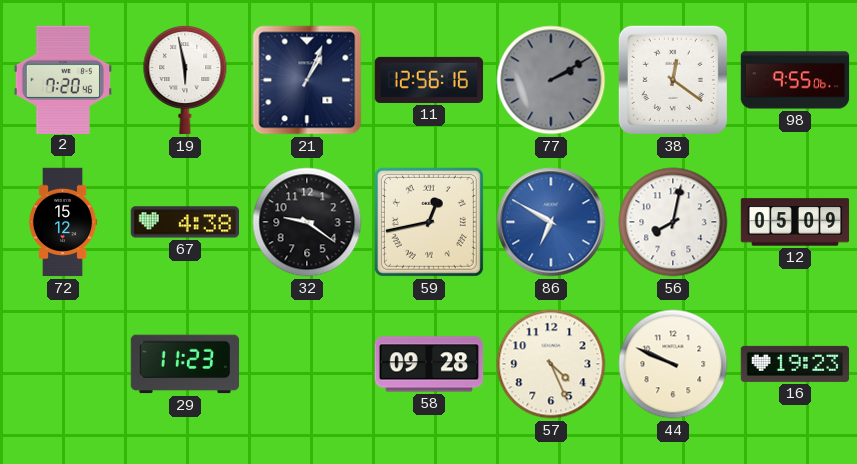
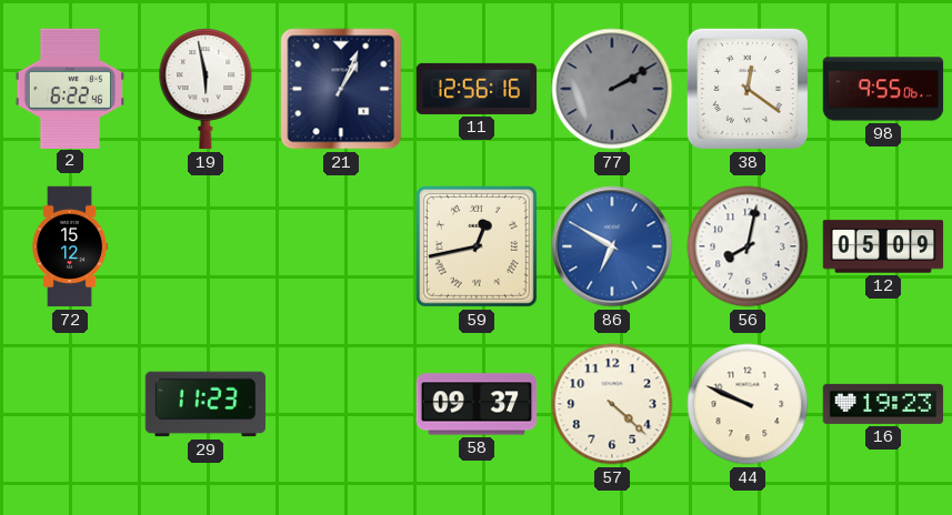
2: 7:20 -> 6:22
67: 4:38 -> none
32: 9:21 -> none
58: 09:28 -> 09:37
57: 4:26 -> 4:22
